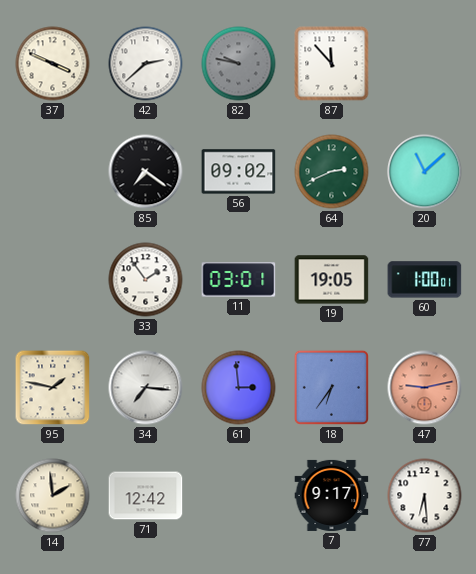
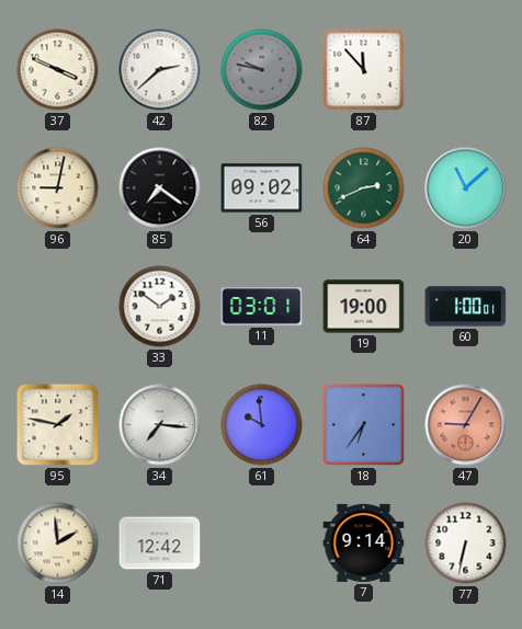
96: none -> 9:02
33: 1:54 -> 1:51
19: 19:05 -> 19:00
61: 2:59 -> 9:59
47: 9:13 -> 9:05
7: 9:17 -> 9:14
77: 6:29 -> 6:32
